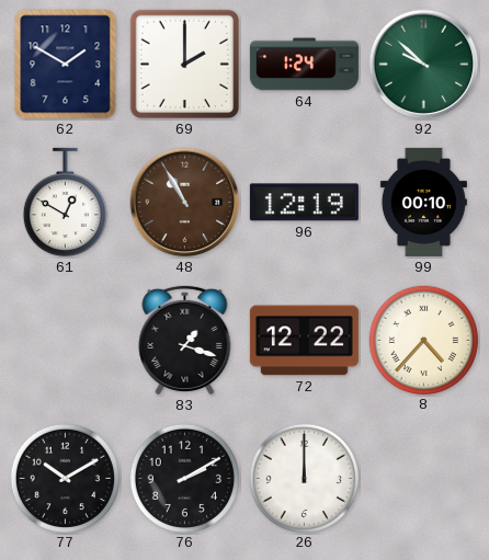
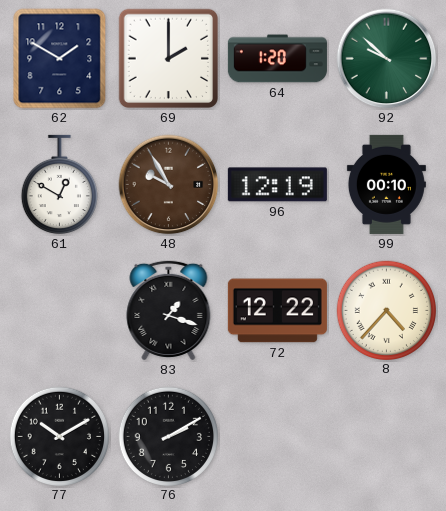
64: 1:24 -> 1:20
48: 10:55 -> 9:55
26: 12:00 -> none
